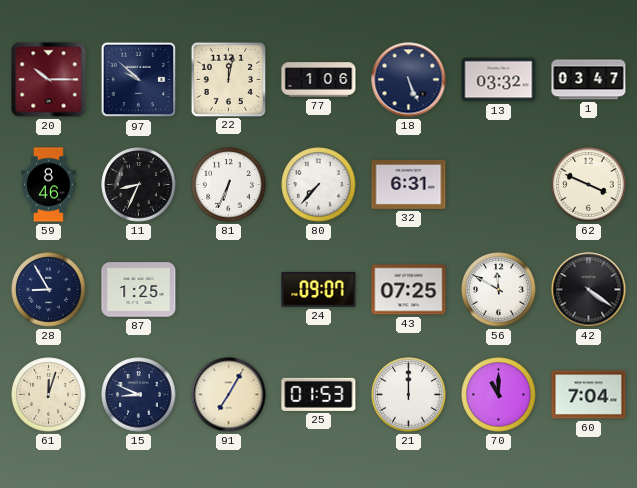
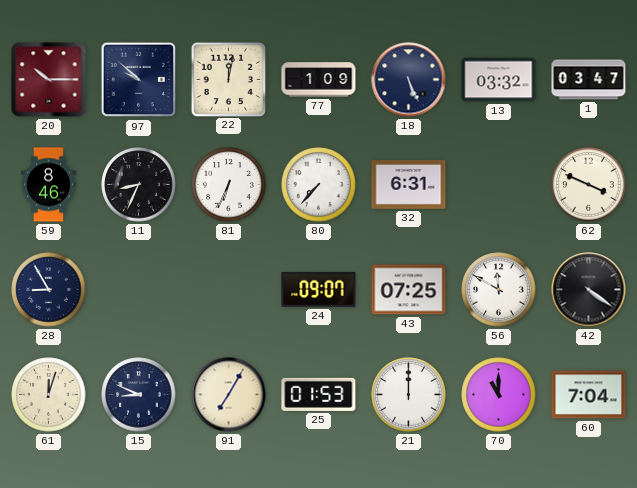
77: 1:06 -> 1:09
87: 1:25 -> none
